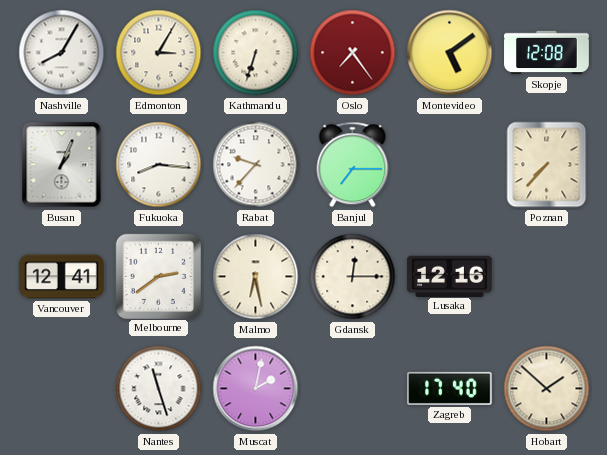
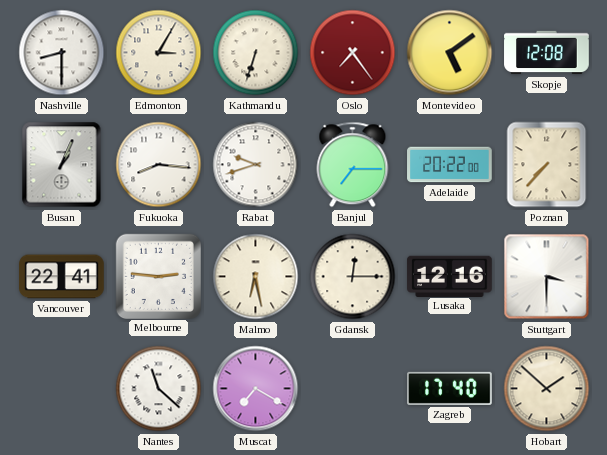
Nashville: 8:05 -> 8:30
Rabat: 9:37 -> 9:42
Adelaide: none -> 20:22
Vancouver: 12:41 -> 22:41
Melbourne: 2:39 -> 2:46
Stuttgart: none -> 3:30
Nantes: 11:27 -> 11:22
Muscat: 2:02 -> 7:20
